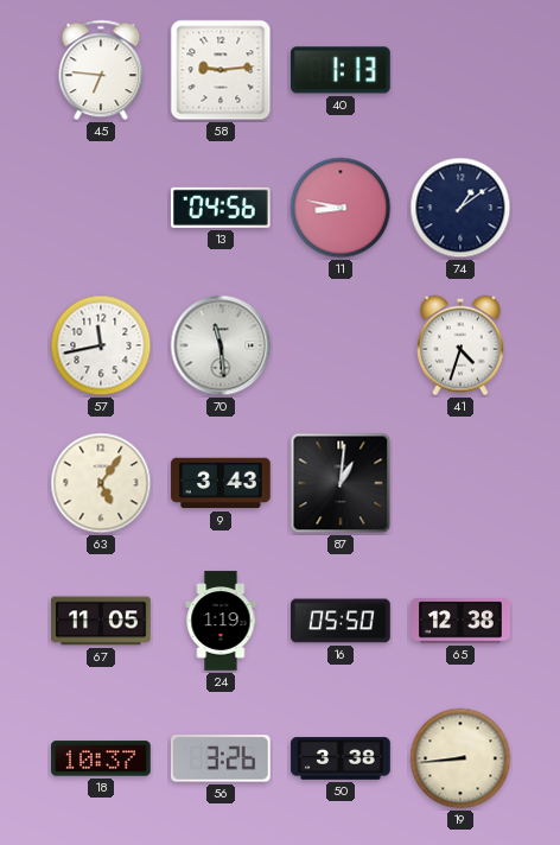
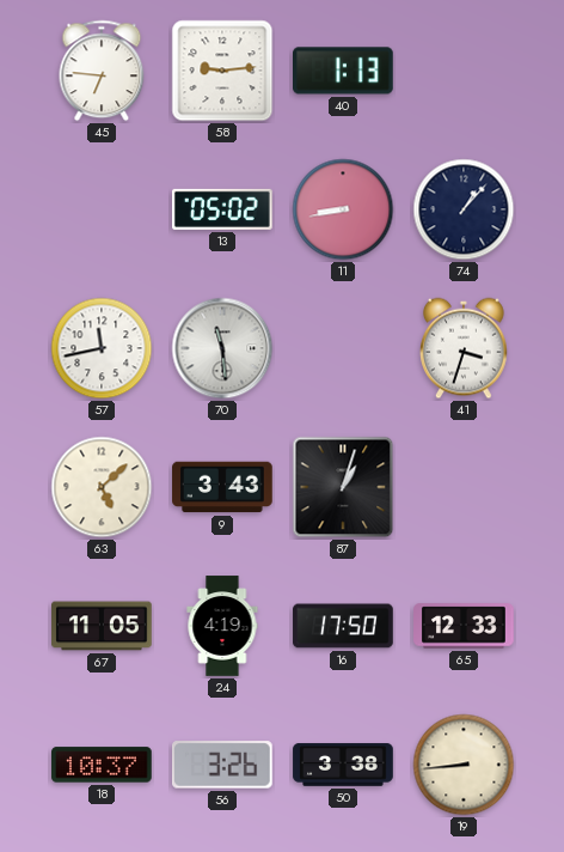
13: 04:56 -> 05:02
11: 8:47 -> 8:43
74: 1:09 -> 1:07
41: 4:33 -> 3:33
63: 5:06 -> 5:08
87: 1:01 -> 1:03
24: 1:19 -> 4:19
16: 05:50 -> 17:50
65: 12:38 -> 12:33
